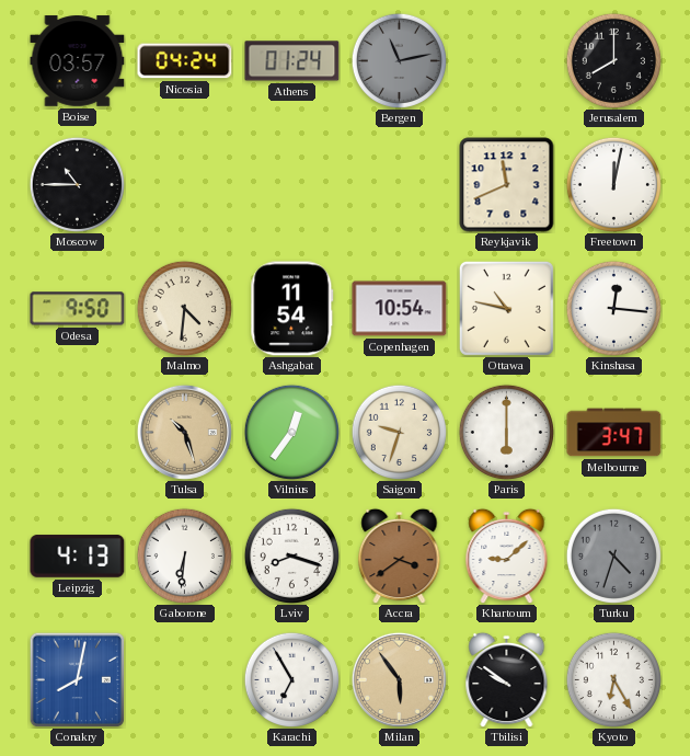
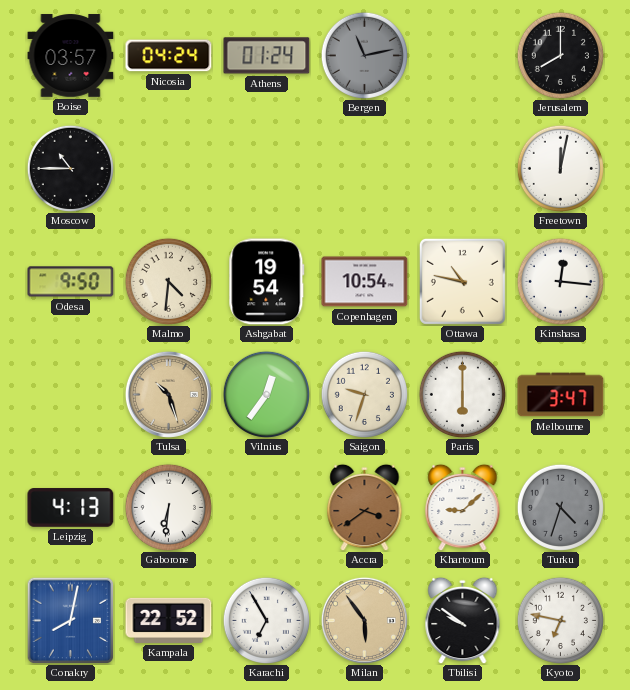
Reykjavik: 11:41 -> none
Ashgabat: 11:54 -> 19:54
Lviv: 8:18 -> none
Kampala: none -> 22:52
Kyoto: 6:25 -> 6:47
